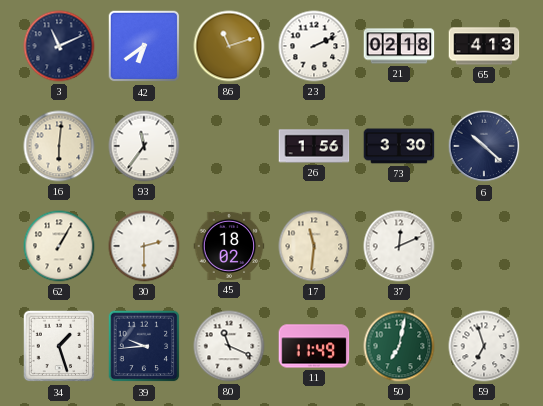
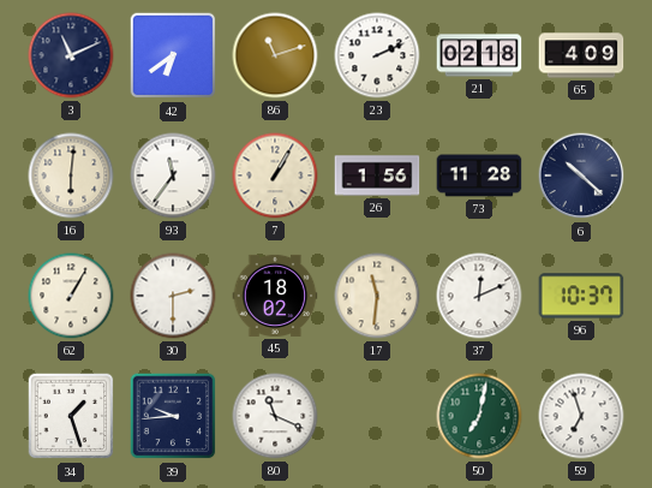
65: 4:13 -> 4:09
7: none -> 1:05
73: 3:30 -> 11:28
96: none -> 10:37
11: 11:49 -> none
